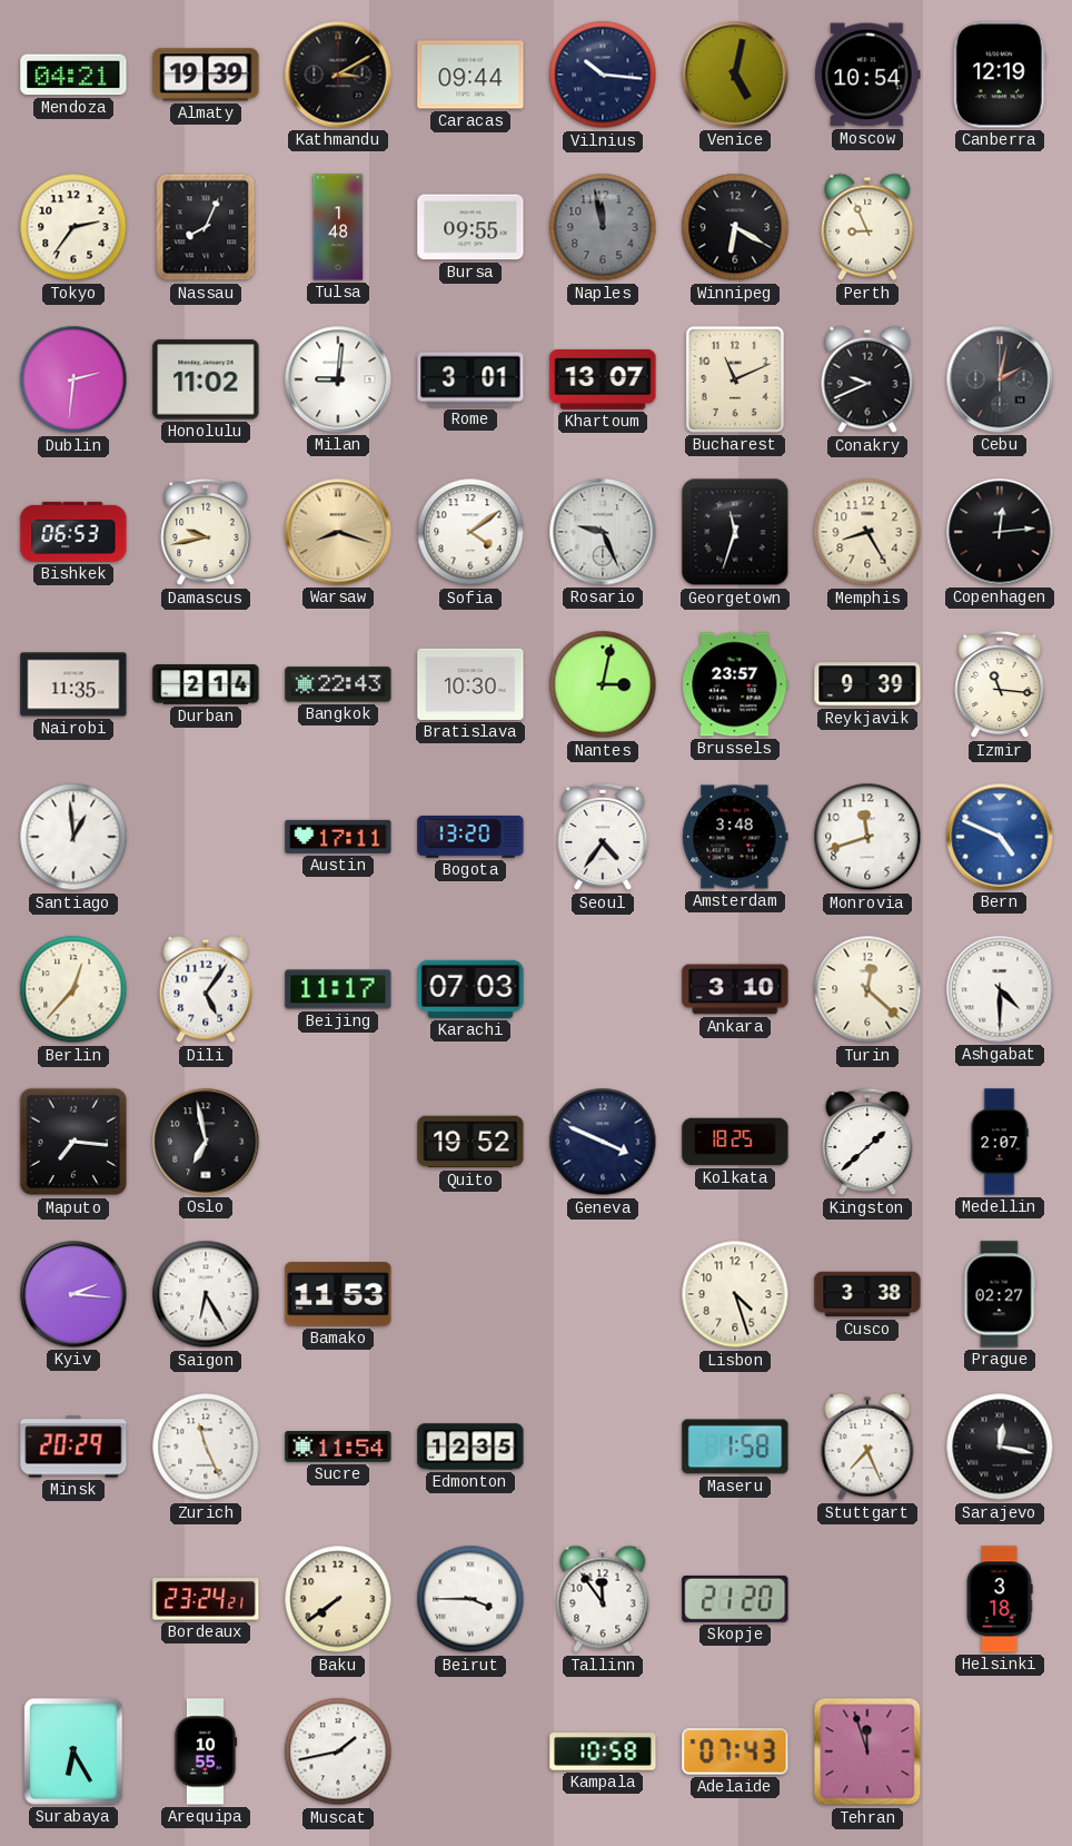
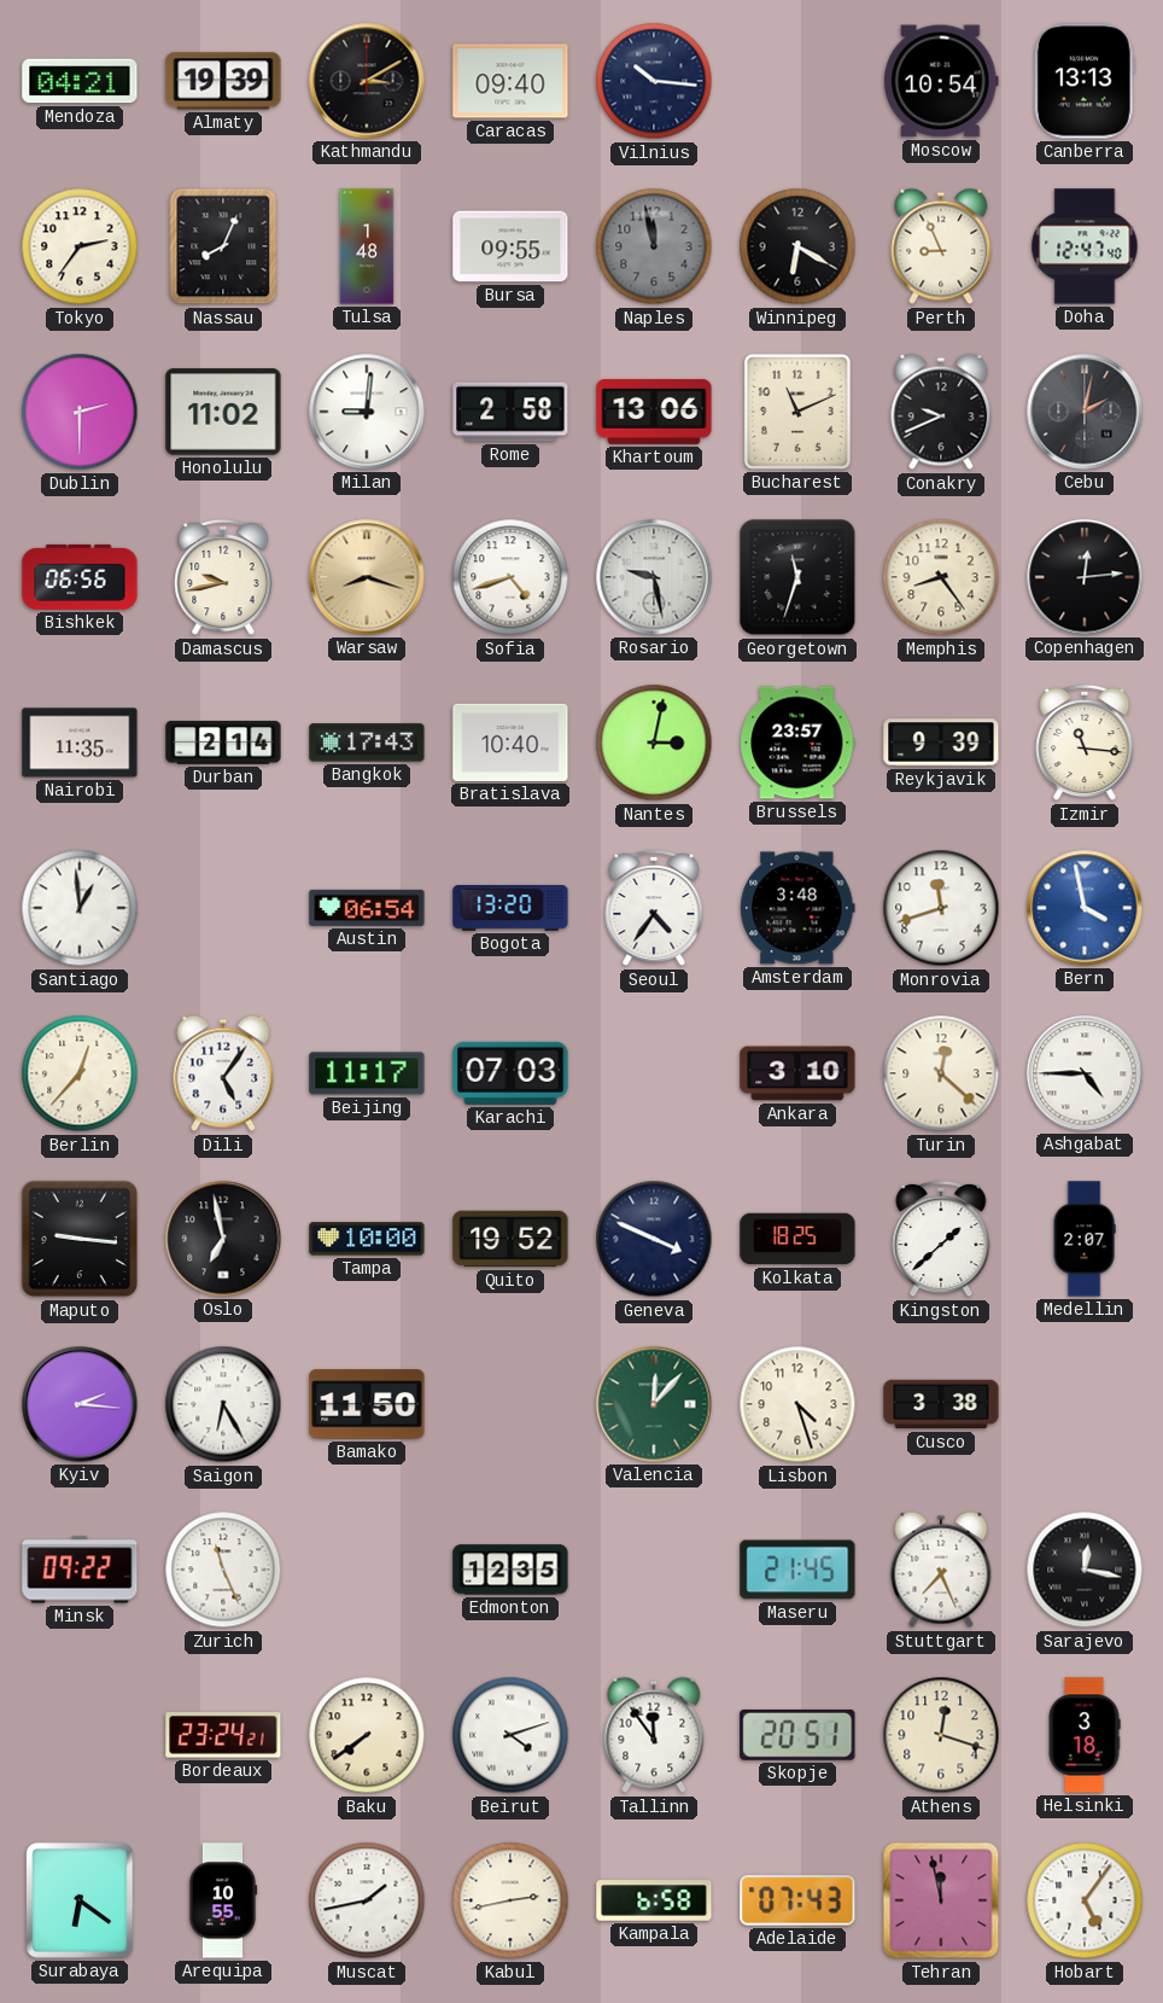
Caracas: 09:44 -> 09:40
Venice: 5:02 -> none
Canberra: 12:19 -> 13:13
Doha: none -> 12:47
Dublin: 2:31 -> 2:30
Rome: 3:01 -> 2:58
Khartoum: 13:07 -> 13:06
Bishkek: 06:53 -> 06:56
Sofia: 4:09 -> 4:42
Rosario: 9:26 -> 9:28
Memphis: 8:25 -> 8:24
Bangkok: 22:43 -> 17:43
Bratislava: 10:30 -> 10:40
Austin: 17:11 -> 06:54
Bern: 4:49 -> 3:58
Ashgabat: 4:30 -> 4:45
Maputo: 7:16 -> 9:16
Tampa: none -> 10:00
Bamako: 11:53 -> 11:50
Valencia: none -> 12:07
Prague: 02:27 -> none
Minsk: 20:29 -> 09:22
Sucre: 11:54 -> none
Maseru: 1:58 -> 21:45
Beirut: 3:45 -> 4:12
Skopje: 21:20 -> 20:51
Athens: none -> 12:18
Surabaya: 6:25 -> 6:21
Kabul: none -> 2:43
Kampala: 10:58 -> 6:58
Tehran: 11:57 -> 11:58
Hobart: none -> 5:06
